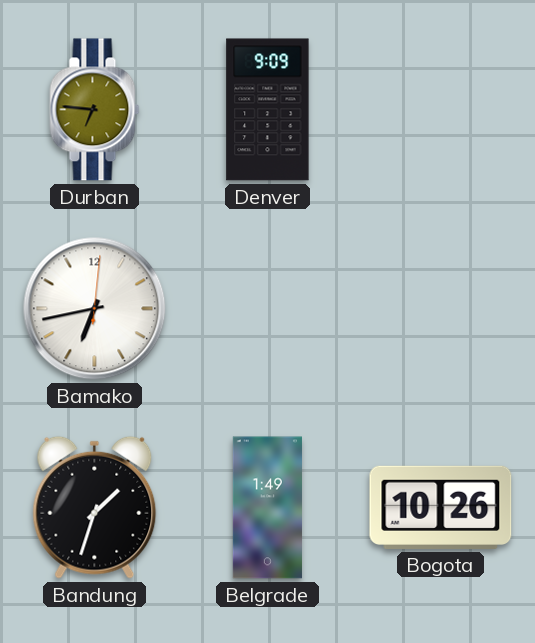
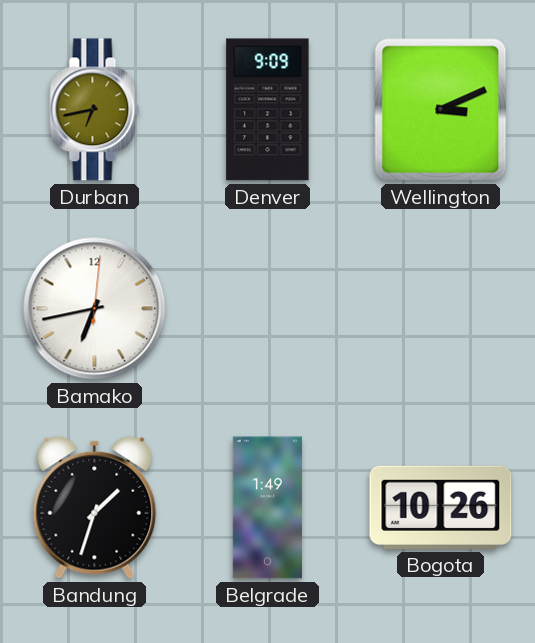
Durban: 6:46 -> 6:43
Wellington: none -> 3:11
